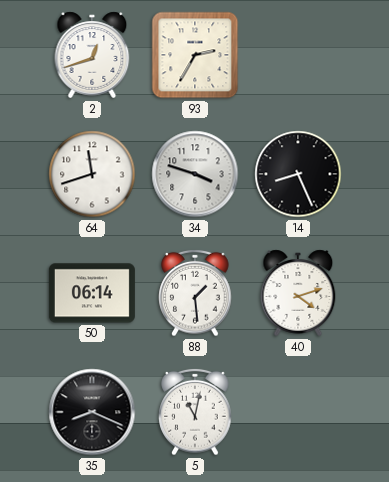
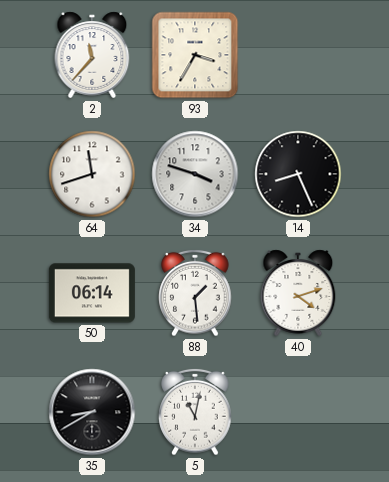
2: 12:42 -> 11:37
93: 2:35 -> 3:35
35: 8:19 -> 8:40
